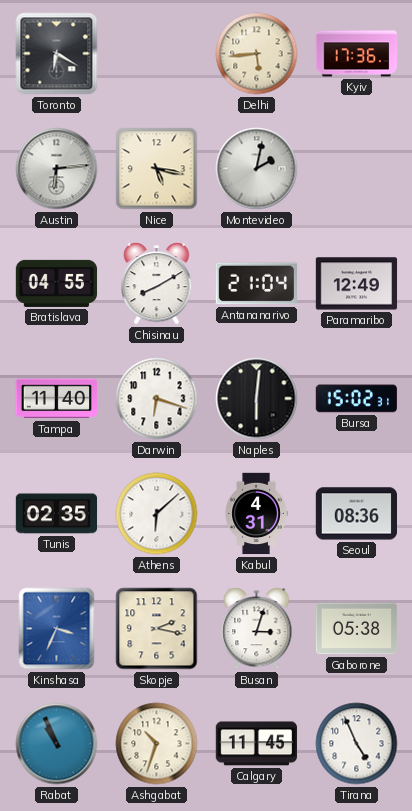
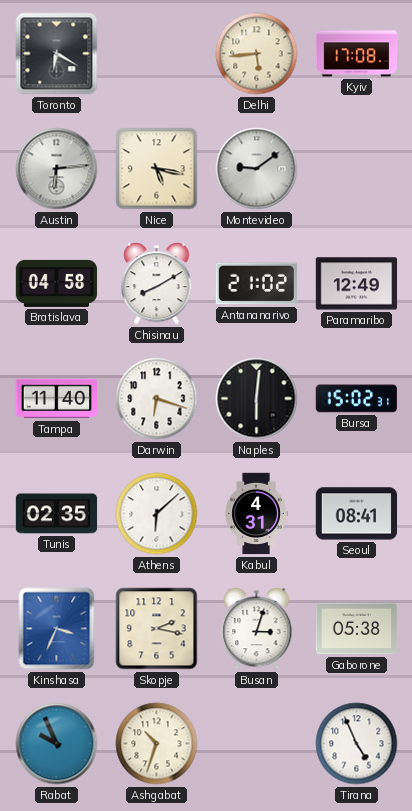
Kyiv: 17:36 -> 17:08
Montevideo: 2:02 -> 9:09
Bratislava: 04:55 -> 04:58
Antananarivo: 21:04 -> 21:02
Seoul: 08:36 -> 08:41
Rabat: 10:56 -> 9:56
Calgary: 11:45 -> none
